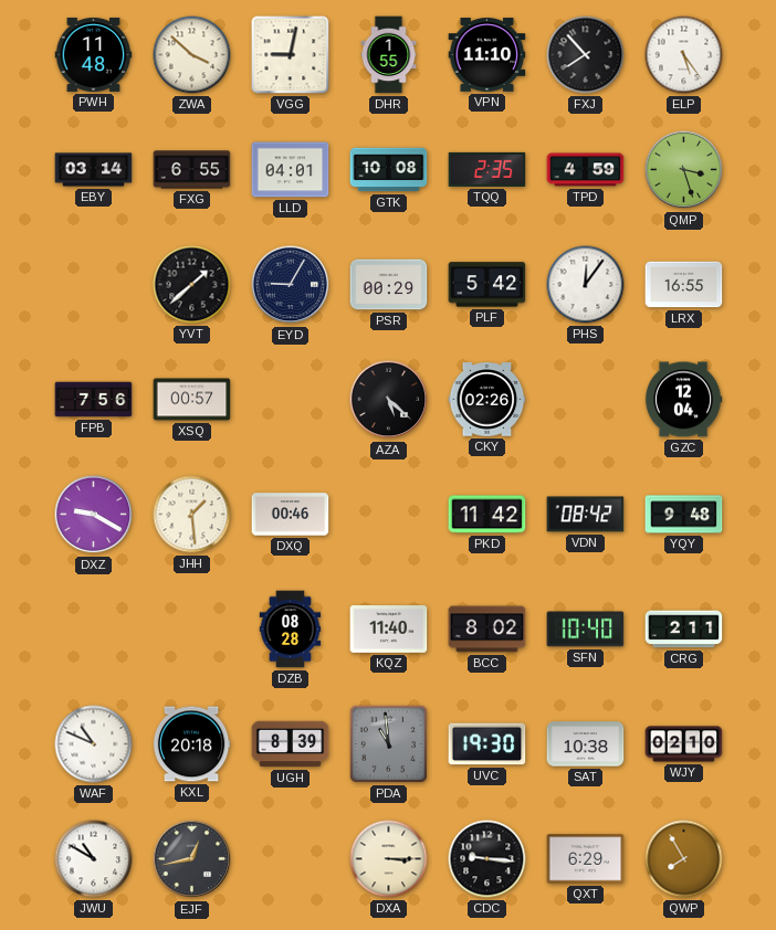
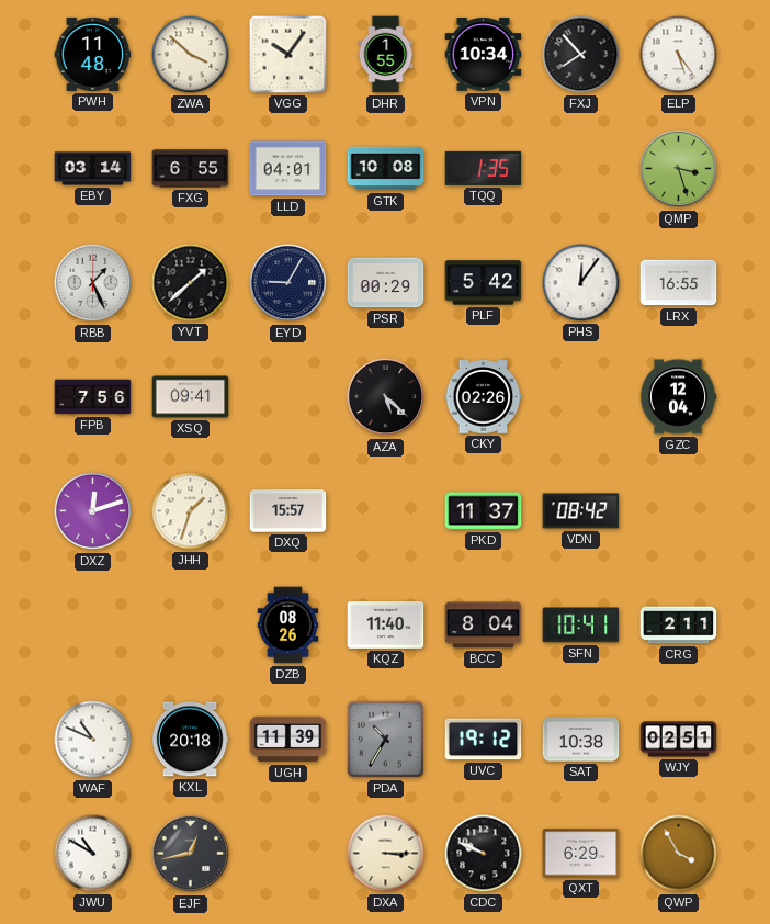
VGG: 9:02 -> 10:06
VPN: 11:10 -> 10:34
TQQ: 2:35 -> 1:35
TPD: 4:59 -> none
RBB: none -> 1:26
XSQ: 00:57 -> 09:41
DXZ: 9:20 -> 12:12
JHH: 1:29 -> 1:33
DXQ: 00:46 -> 15:57
PKD: 11:42 -> 11:37
YQY: 9:48 -> none
DZB: 08:28 -> 08:26
BCC: 8:02 -> 8:04
SFN: 10:40 -> 10:41
UGH: 8:39 -> 11:39
PDA: 10:59 -> 10:35
UVC: 19:30 -> 19:12
WJY: 02:10 -> 02:51
CDC: 9:16 -> 9:49
QWP: 7:55 -> 3:55
